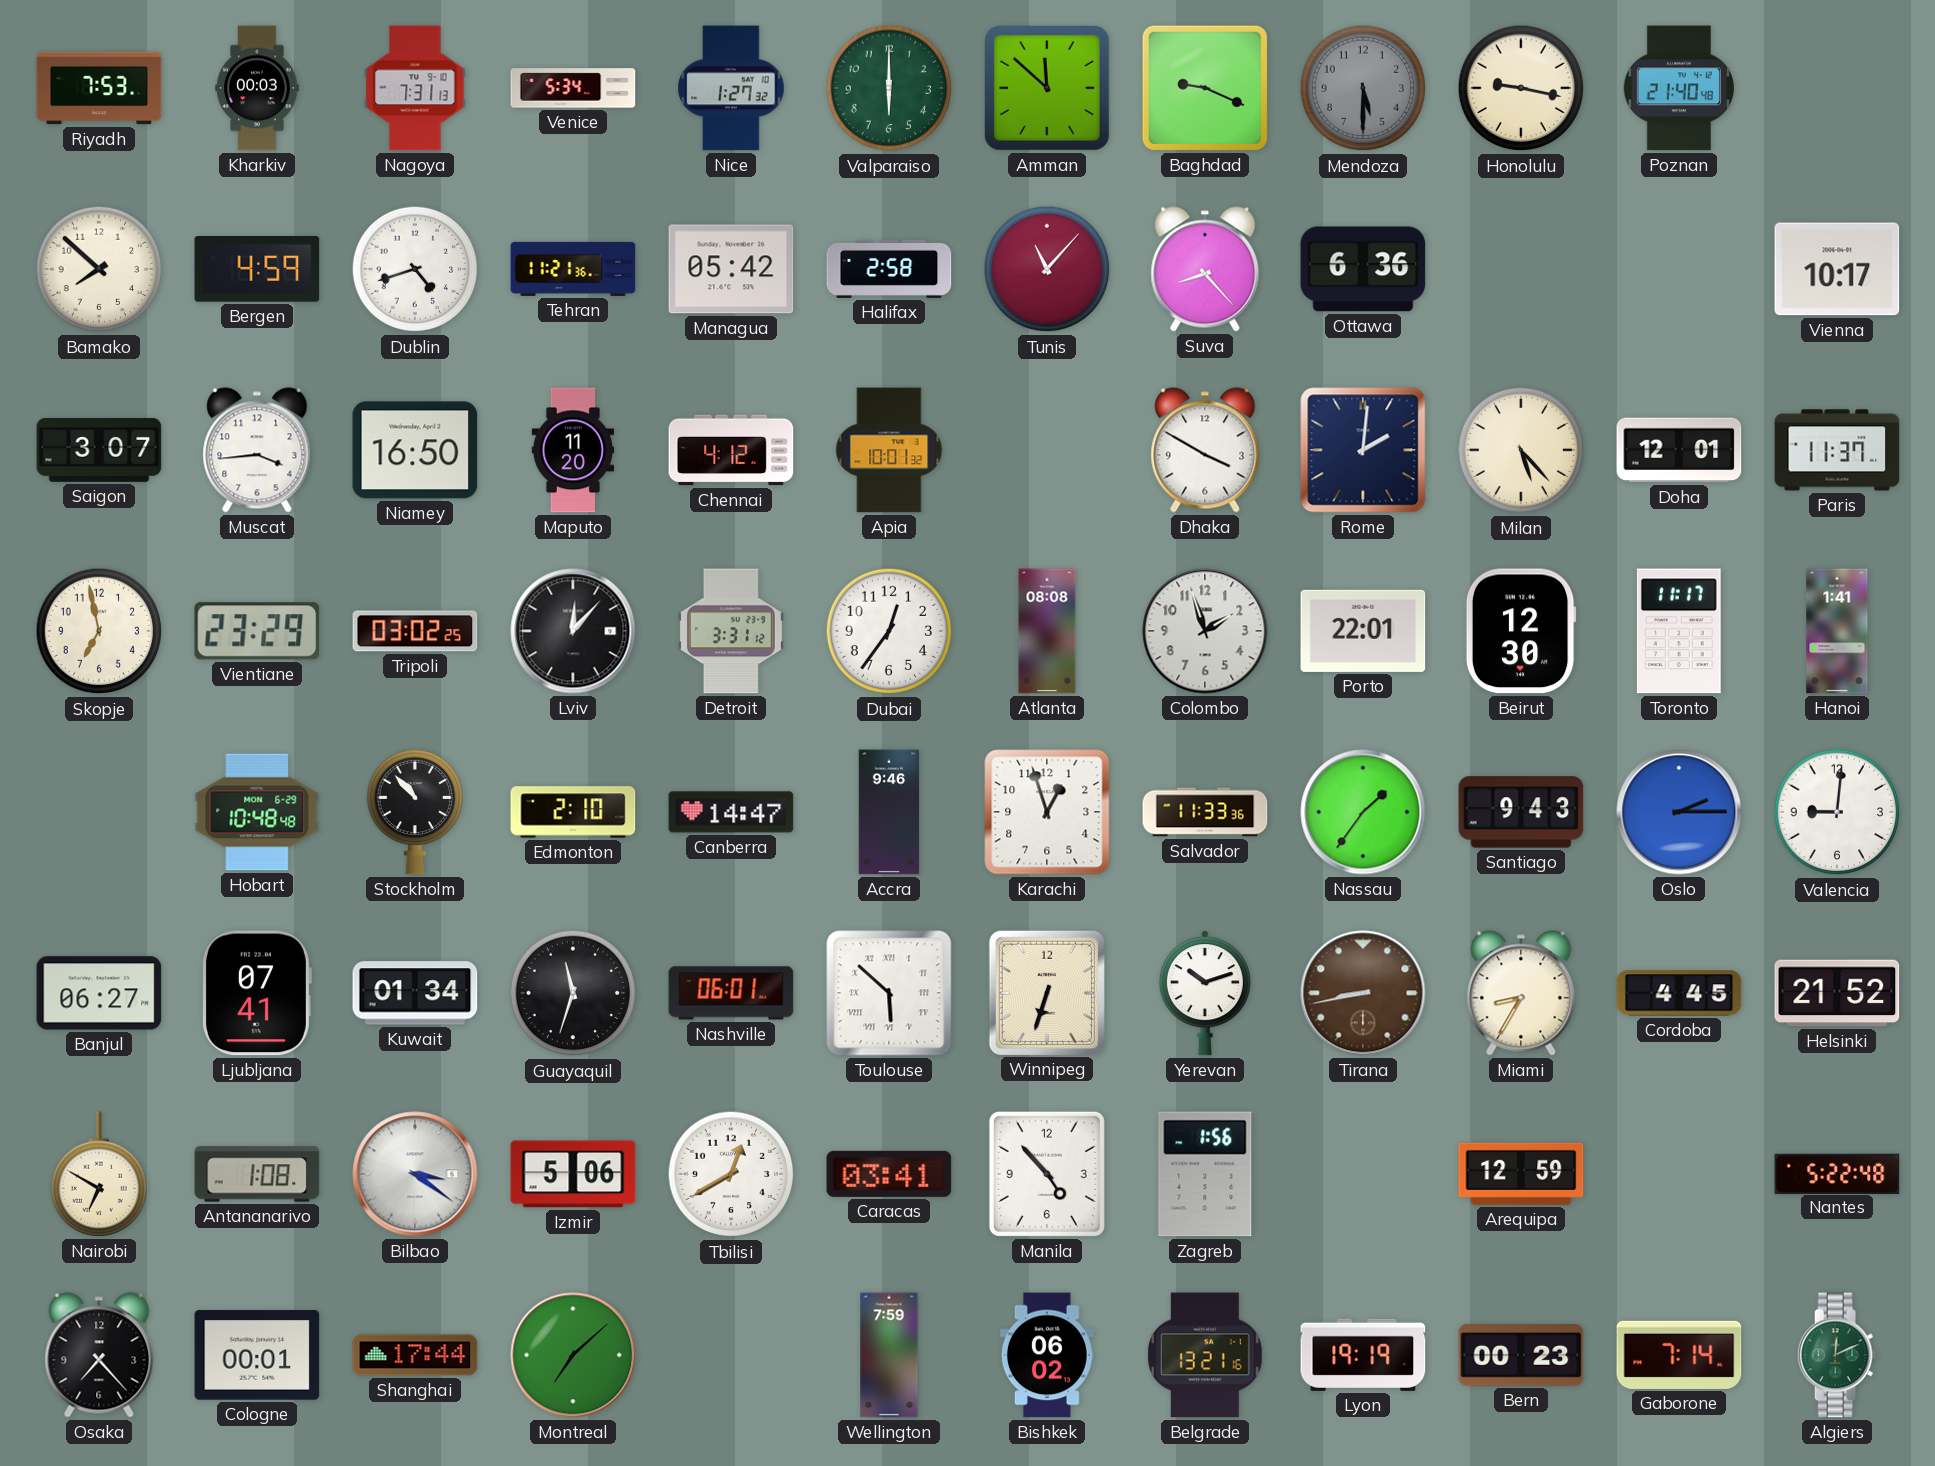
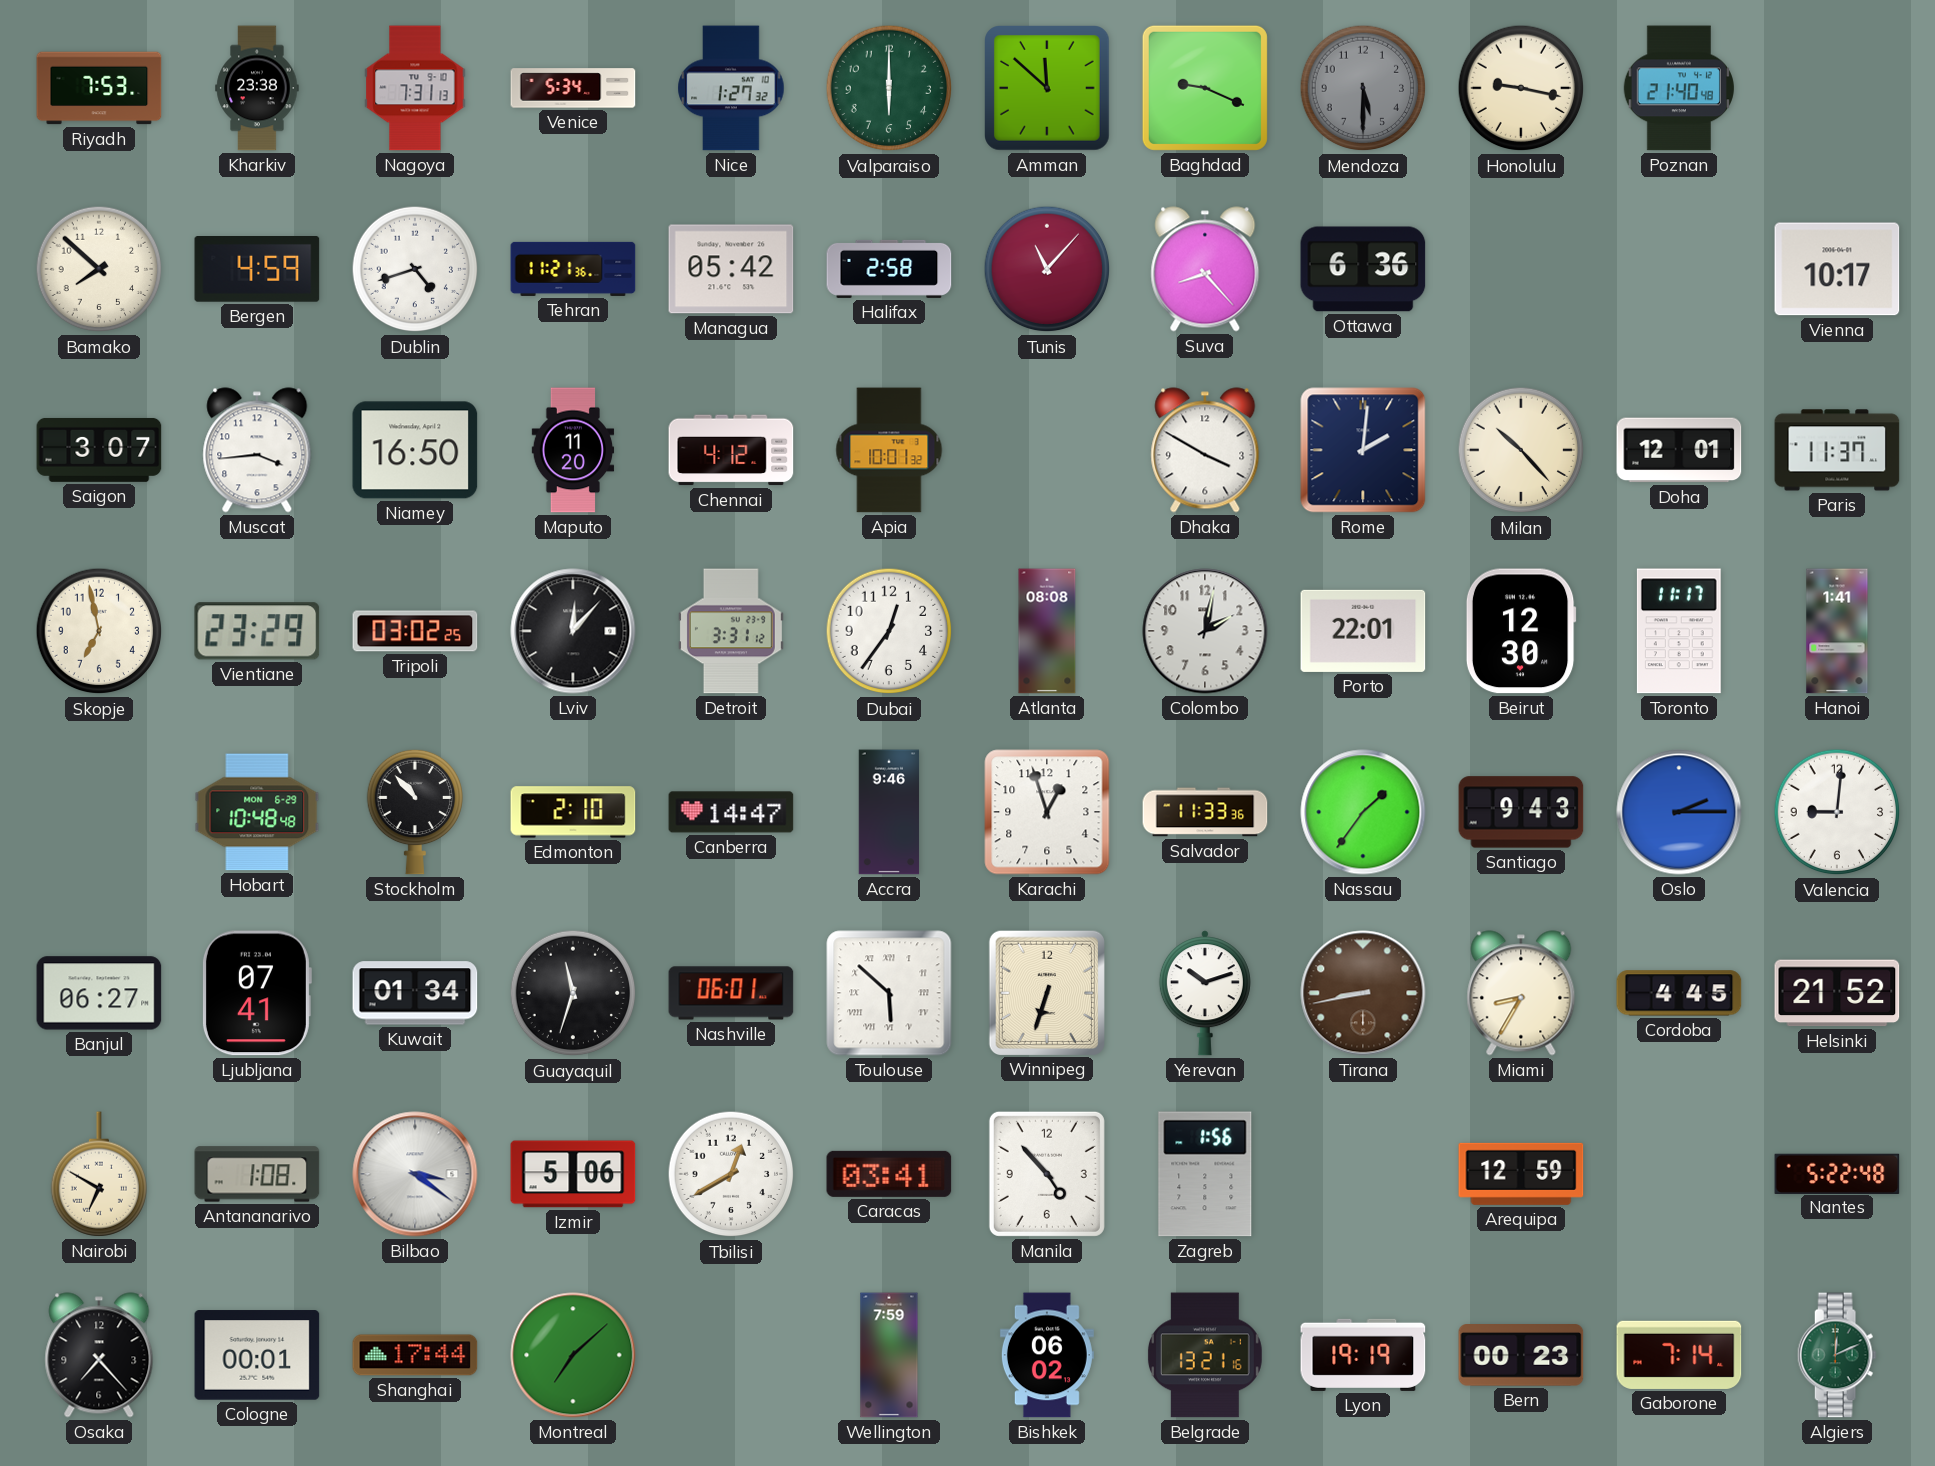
Kharkiv: 00:03 -> 23:38
Milan: 5:23 -> 10:23
Colombo: 1:57 -> 2:02
